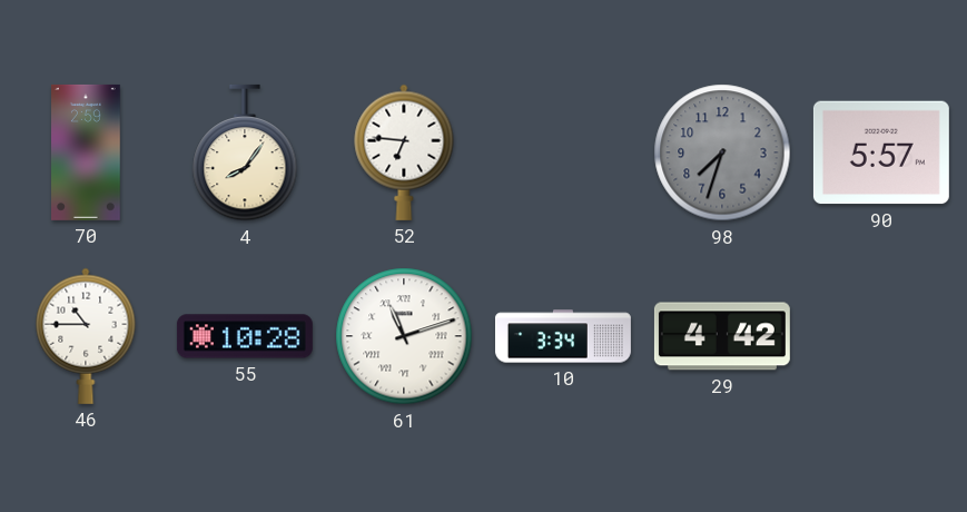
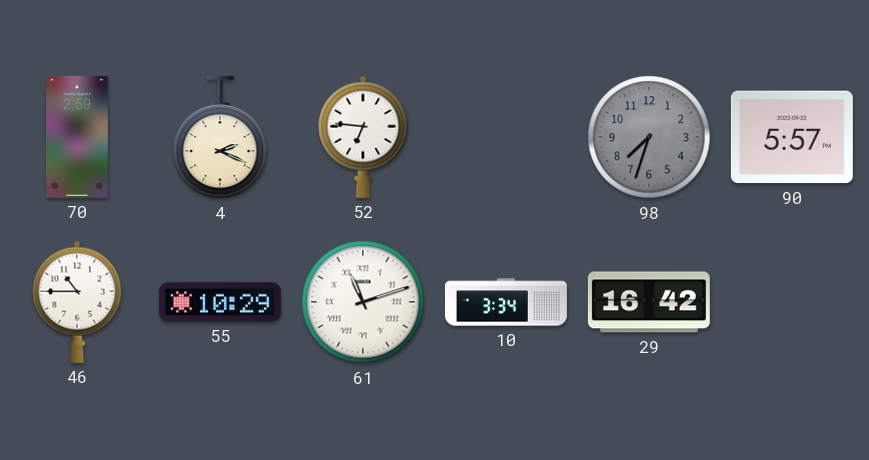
4: 8:06 -> 2:19
55: 10:28 -> 10:29
29: 4:42 -> 16:42
